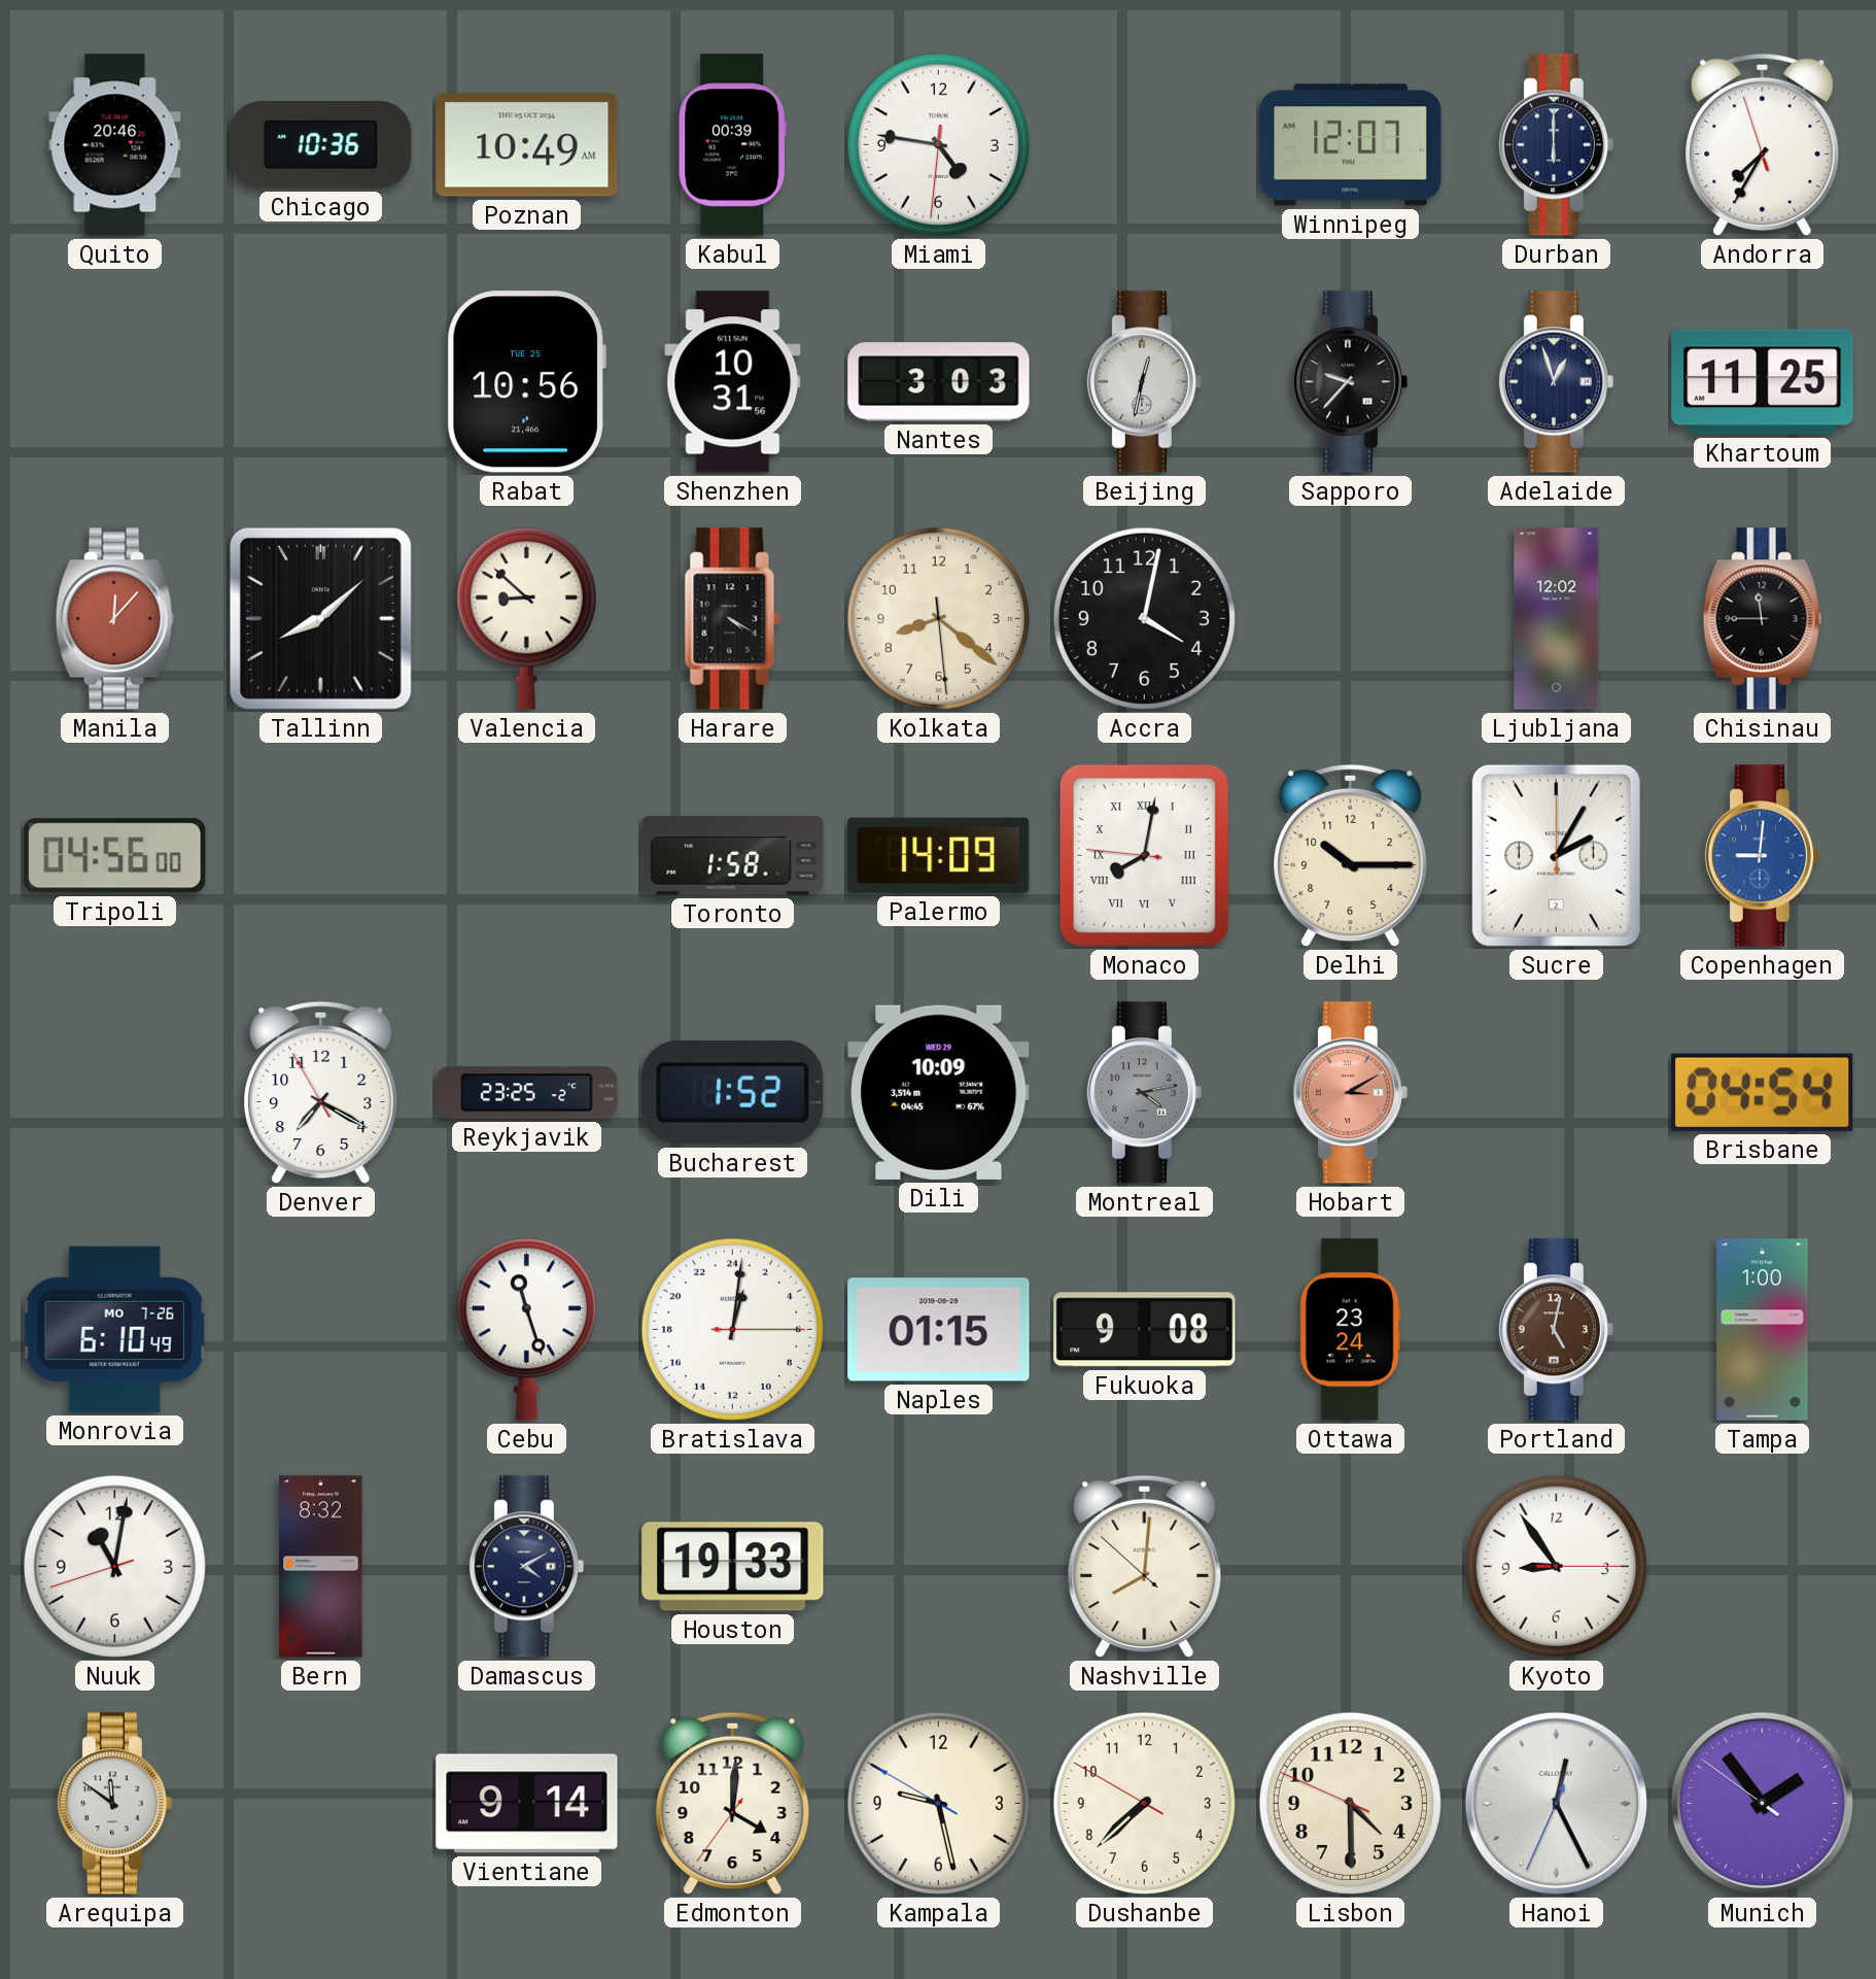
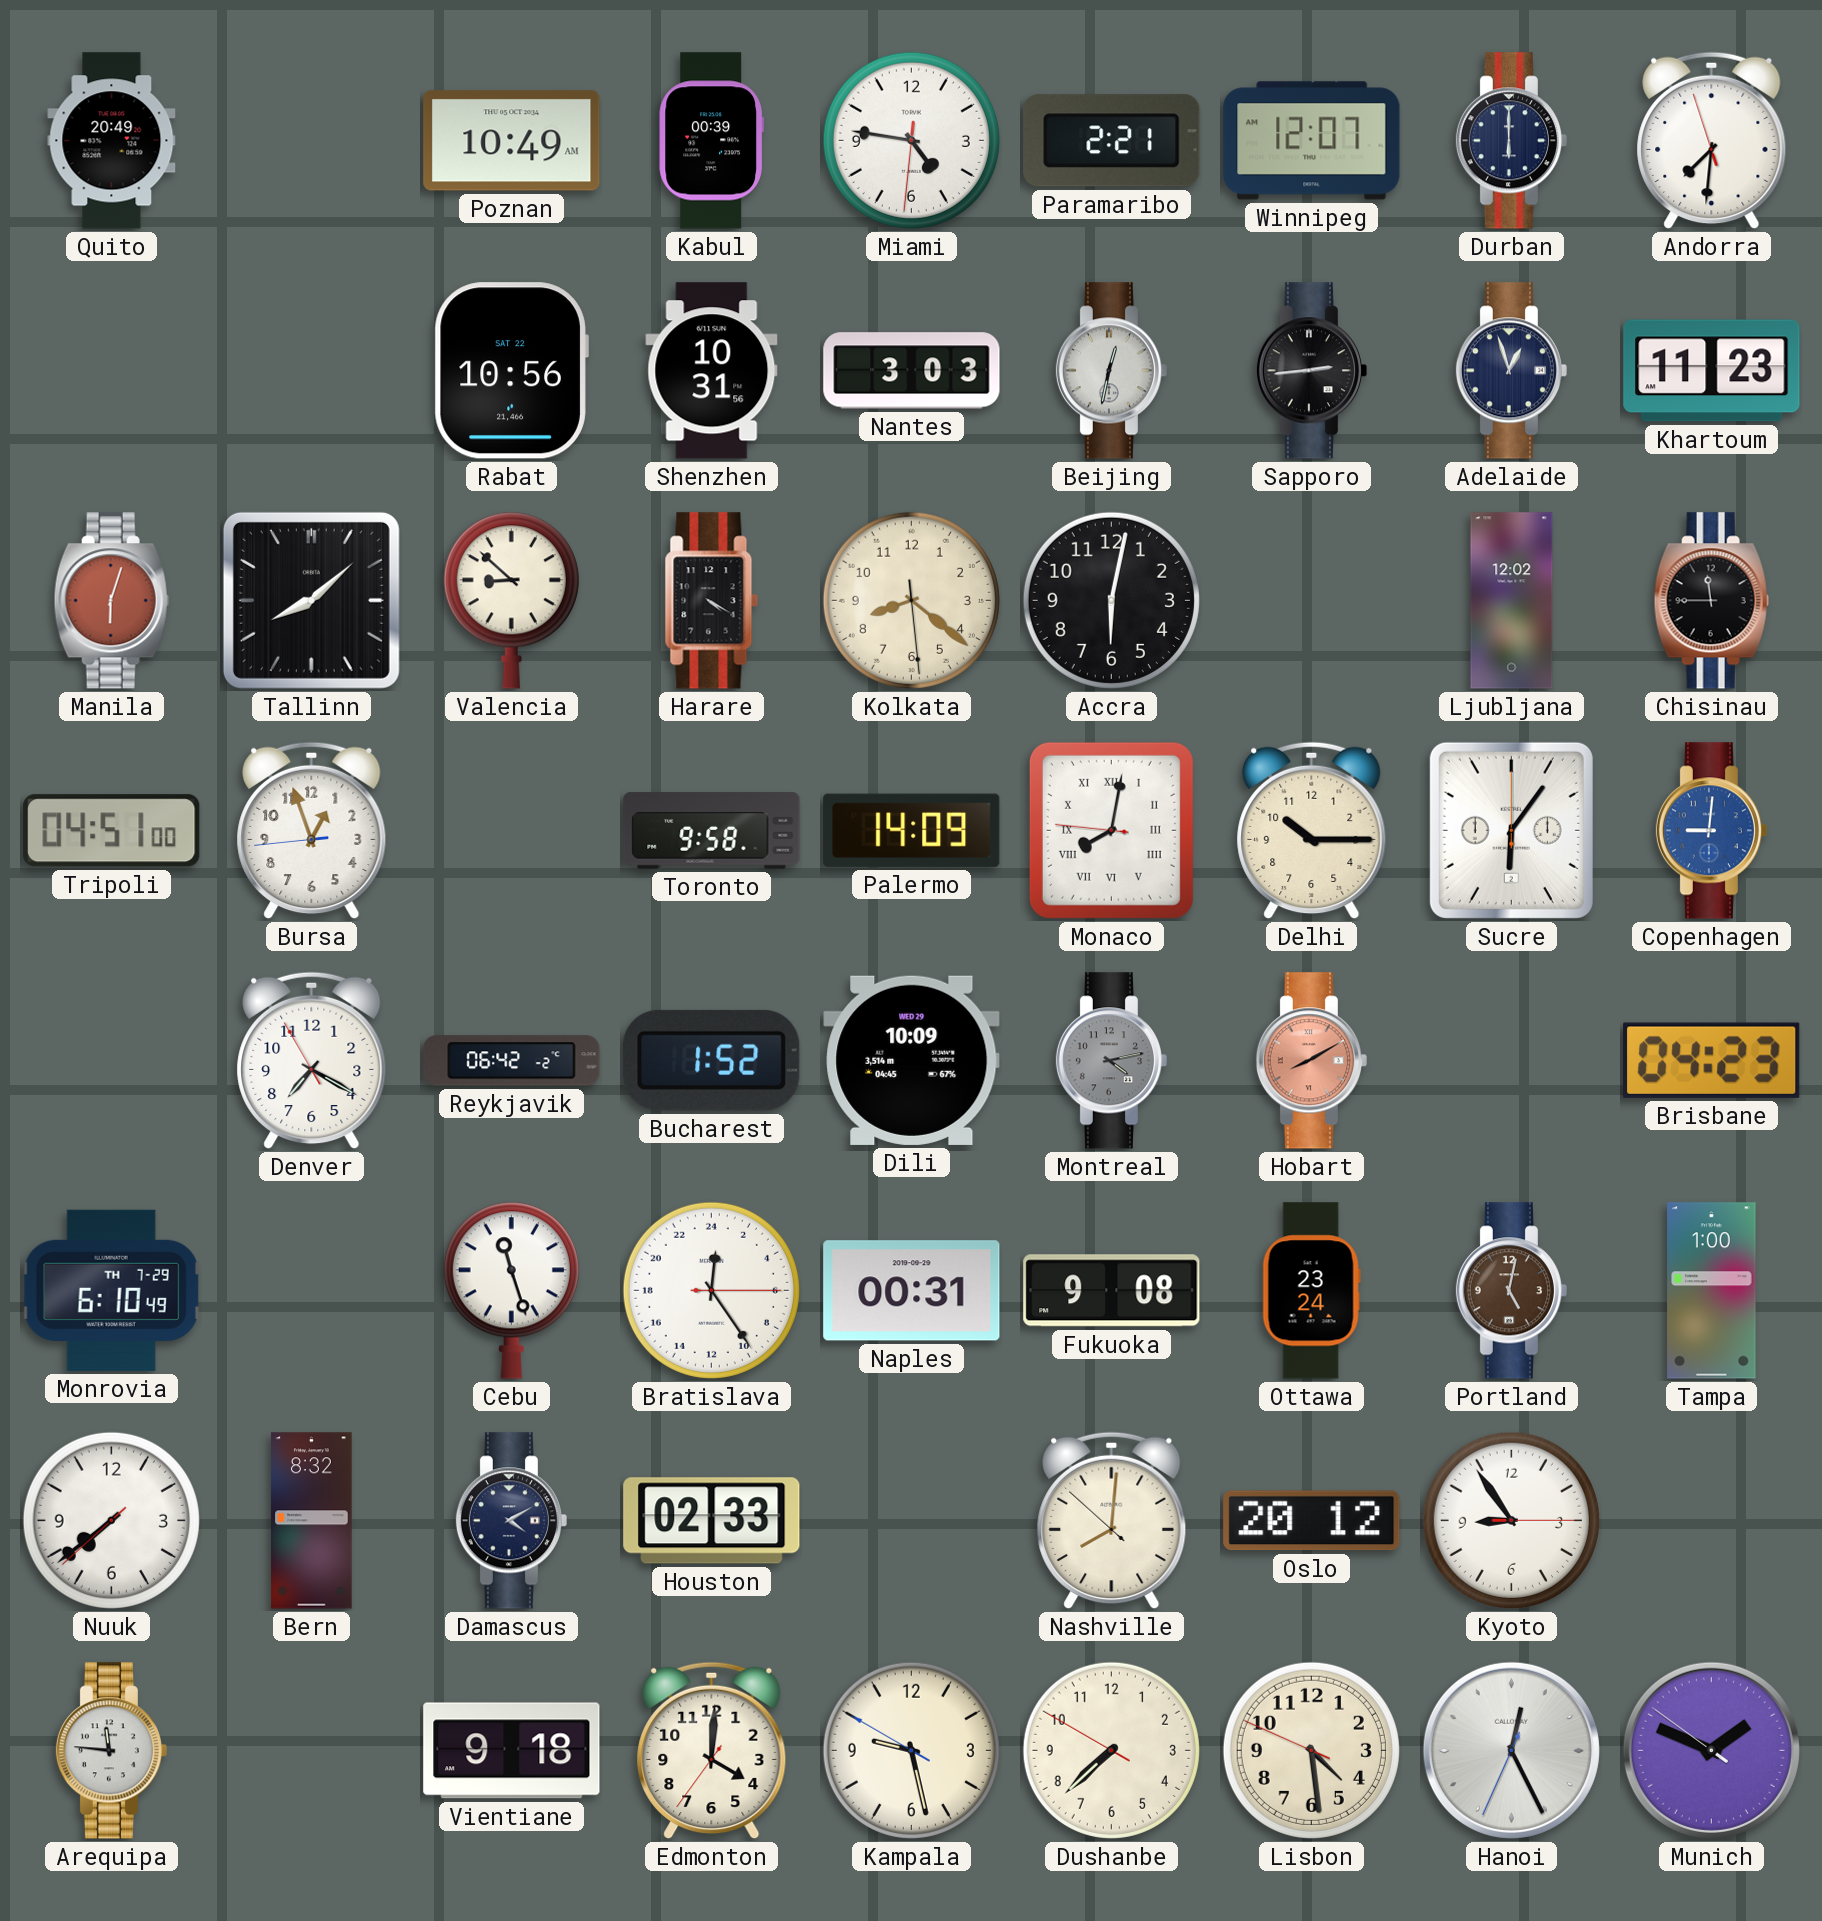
Quito: 20:46 -> 20:49
Chicago: 10:36 -> none
Paramaribo: none -> 2:21
Andorra: 7:34 -> 7:30
Rabat date: TUE 25 -> SAT 22
Sapporo: 9:37 -> 2:44
Khartoum: 11:25 -> 11:23
Manila: 12:07 -> 6:03
Accra: 4:02 -> 6:02
Tripoli: 04:56 -> 04:51
Bursa: none -> 12:56
Toronto: 1:58 -> 9:58
Sucre: 2:05 -> 6:06
Reykjavik: 23:25 -> 06:42
Hobart: 3:10 -> 8:10
Brisbane: 04:54 -> 04:23
Monrovia date: MO 7-26 -> TH 7-29
Bratislava: 1:01 -> 0:24
Naples: 01:15 -> 00:31
Nuuk: 11:01 -> 7:38
Houston: 19:33 -> 02:33
Oslo: none -> 20:12
Arequipa: 11:51 -> 11:46
Vientiane: 9:14 -> 9:18
Lisbon: 4:29 -> 4:28
Munich: 1:53 -> 1:48
